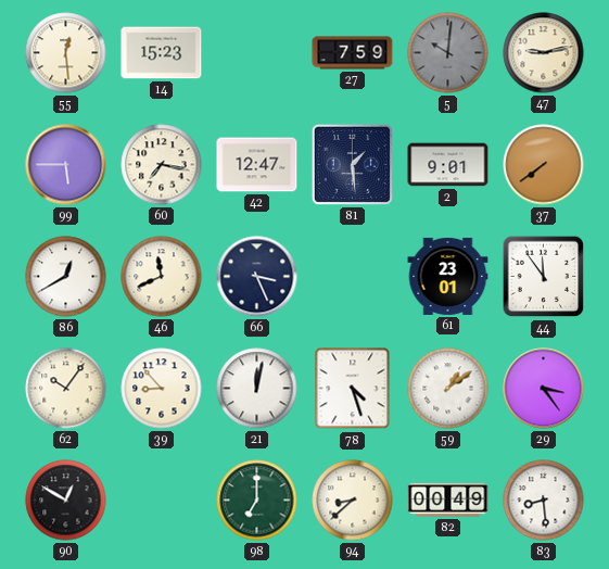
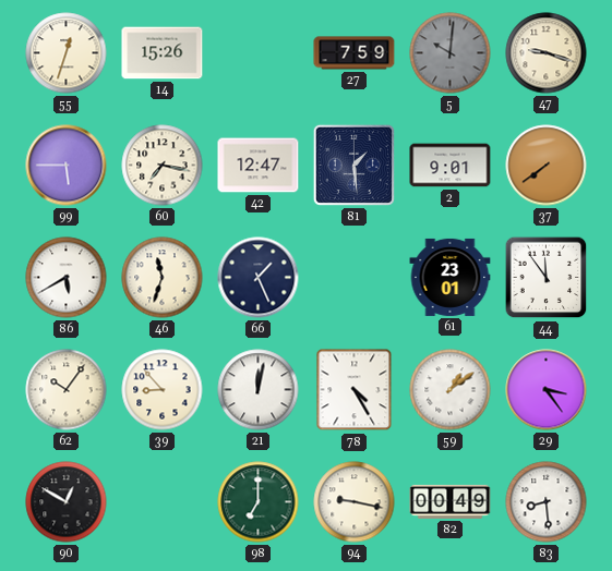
55: 12:29 -> 12:33
14: 15:23 -> 15:26
47: 9:13 -> 9:18
86: 12:40 -> 5:40
46: 11:41 -> 11:33
66: 3:26 -> 1:26
78: 4:27 -> 4:25
94: 8:38 -> 9:17
